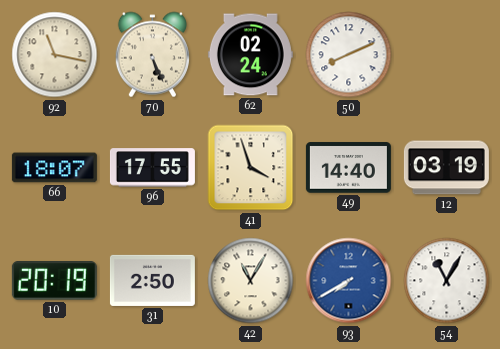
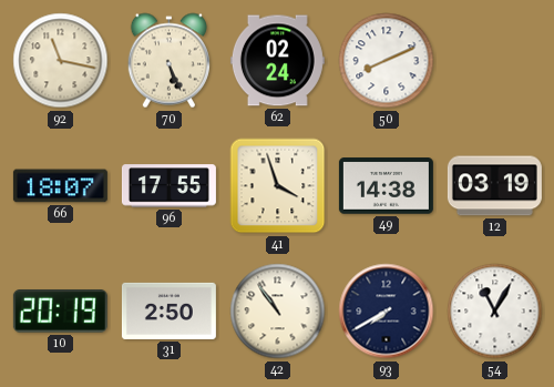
49: 14:40 -> 14:38
42: 11:05 -> 10:54
93 dial: blue -> navy
